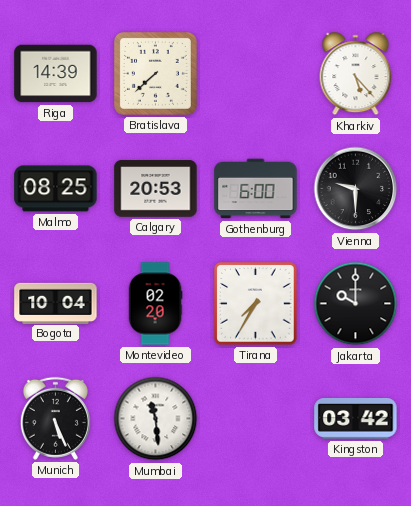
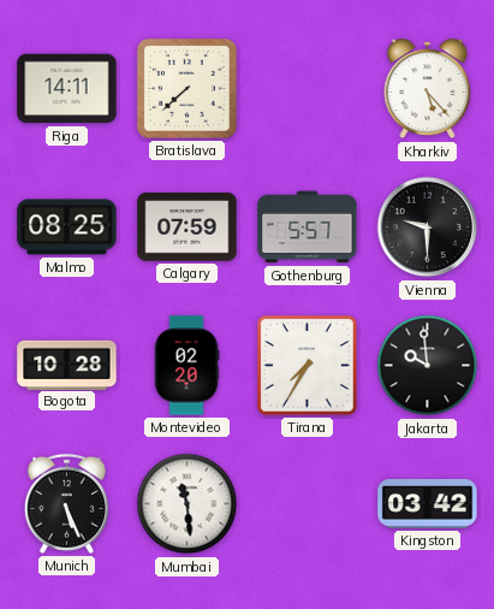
Riga: 14:39 -> 14:11
Calgary: 20:53 -> 07:59
Gothenburg: 6:00 -> 5:57
Bogota: 10:04 -> 10:28
Jakarta: 10:00 -> 9:59
